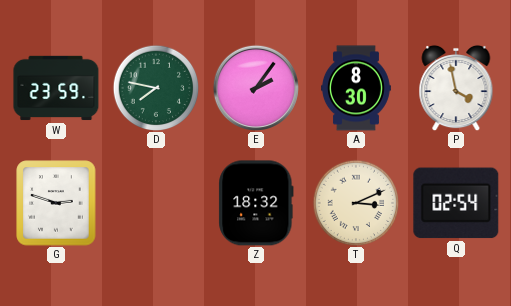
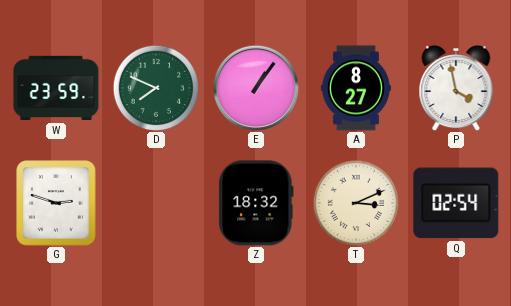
D: 7:47 -> 7:49
E: 2:06 -> 1:06
A: 8:30 -> 8:27
